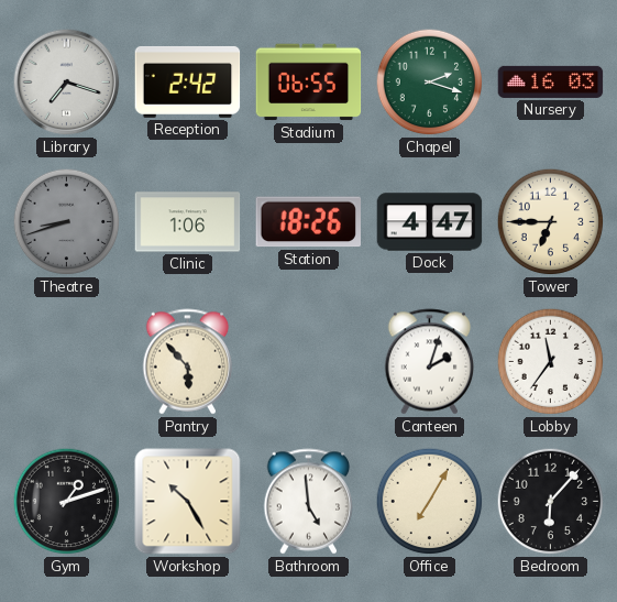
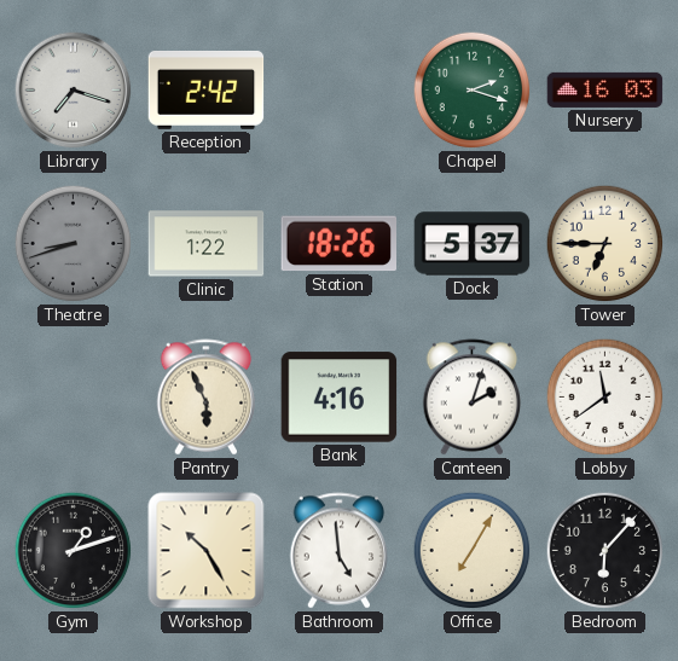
Stadium: 06:55 -> none
Clinic: 1:06 -> 1:22
Dock: 4:47 -> 5:37
Pantry: 5:53 -> 5:56
Bank: none -> 4:16
Lobby: 11:36 -> 11:39
